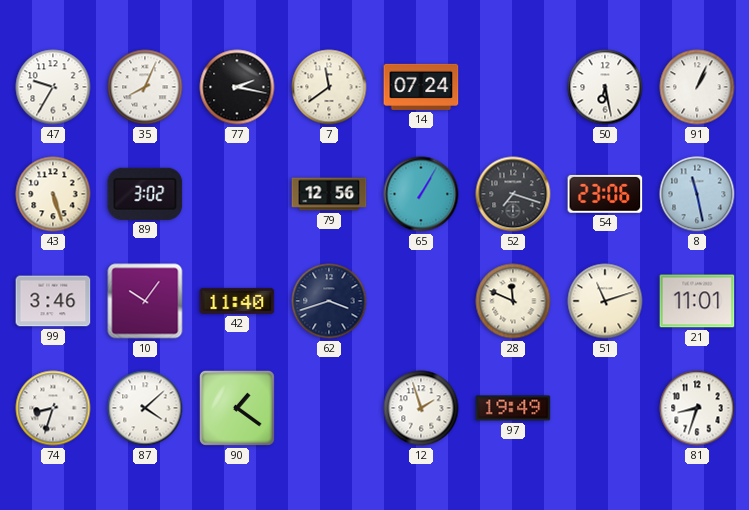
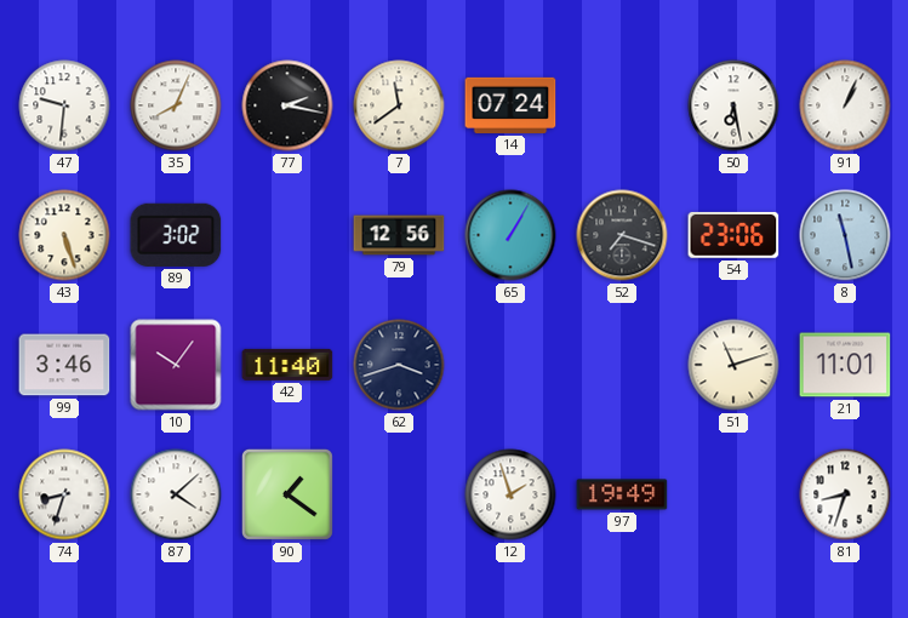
47: 9:35 -> 9:31
28: 11:49 -> none
